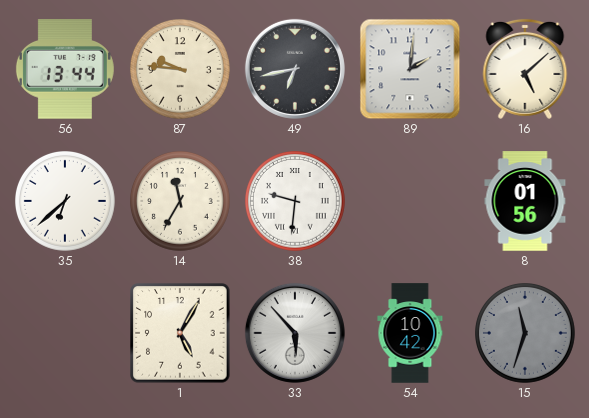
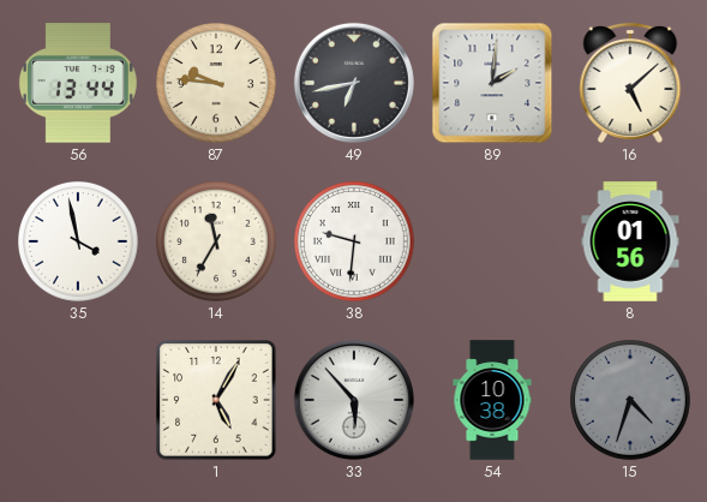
35: 6:38 -> 3:58
54: 10:42 -> 10:38
15: 11:33 -> 4:33
